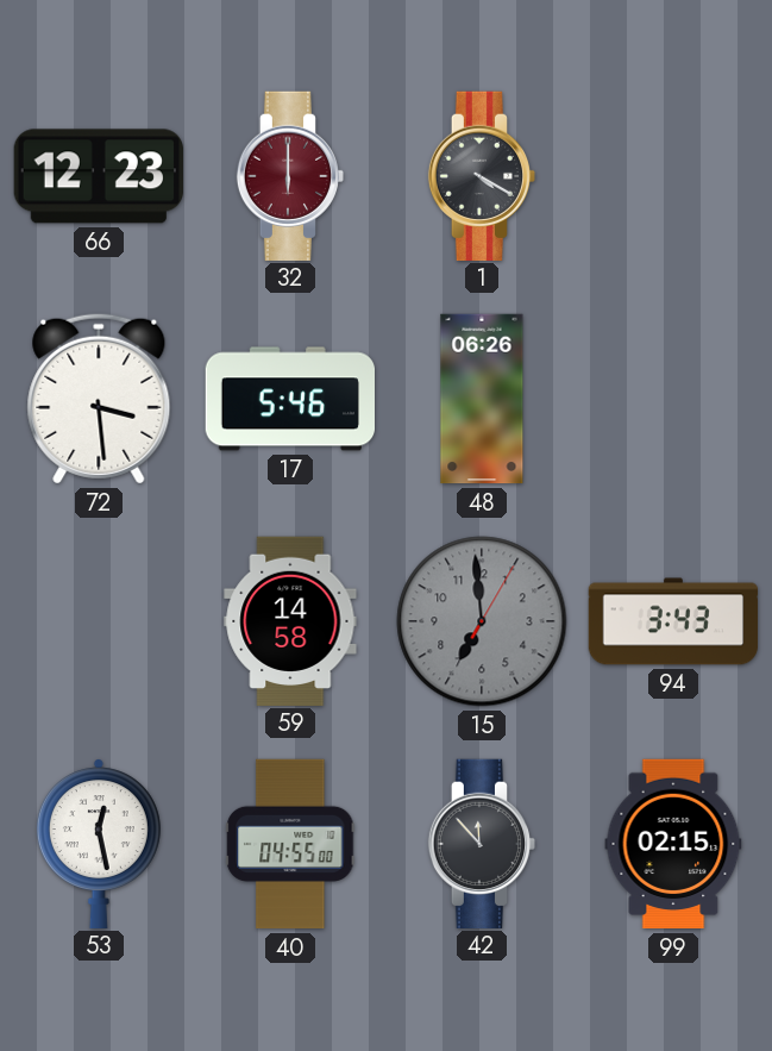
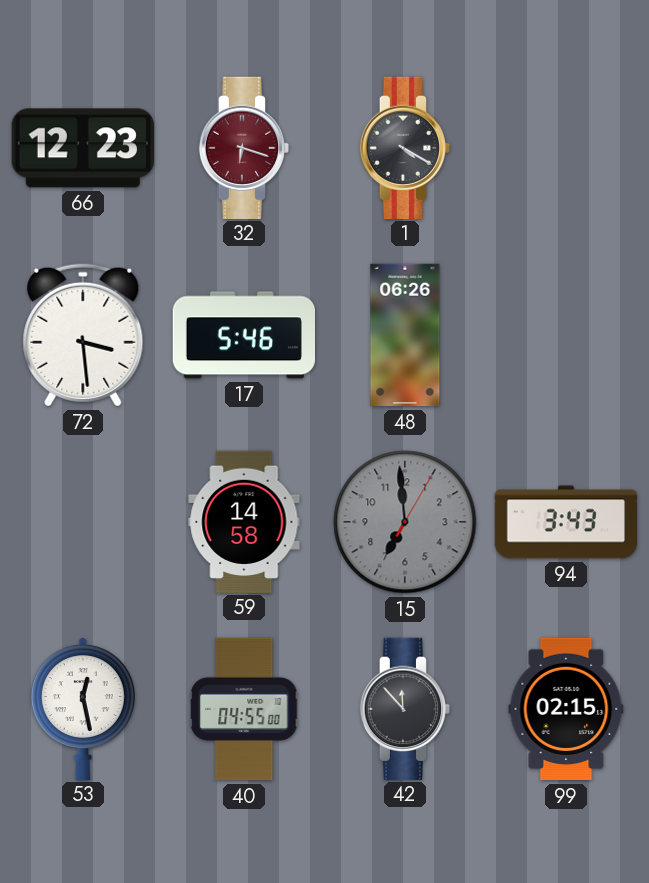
32: 6:00 -> 6:18
